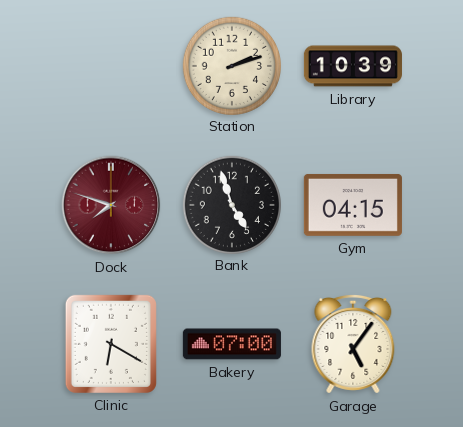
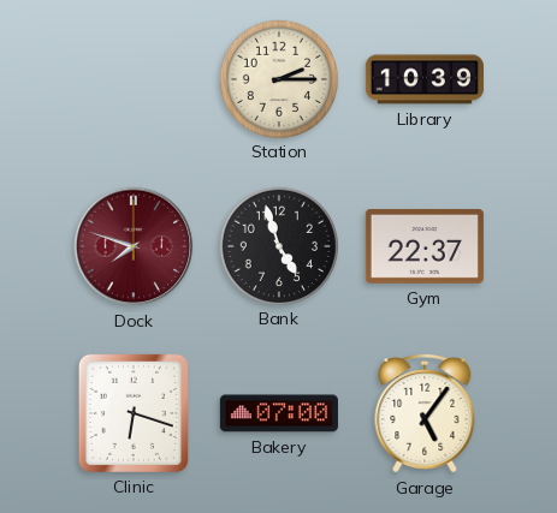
Station: 2:12 -> 2:15
Gym: 04:15 -> 22:37
Clinic: 6:20 -> 6:18
